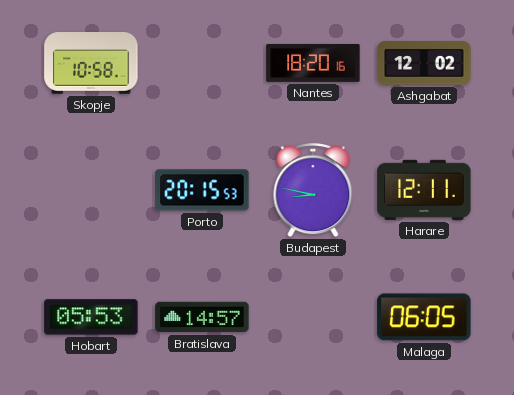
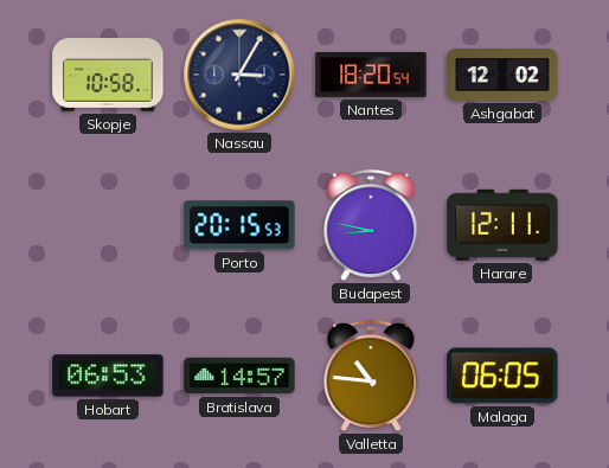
Nassau: none -> 3:05
Nantes: 18:20:16 -> 18:20:54
Hobart: 05:53 -> 06:53
Valletta: none -> 10:46
